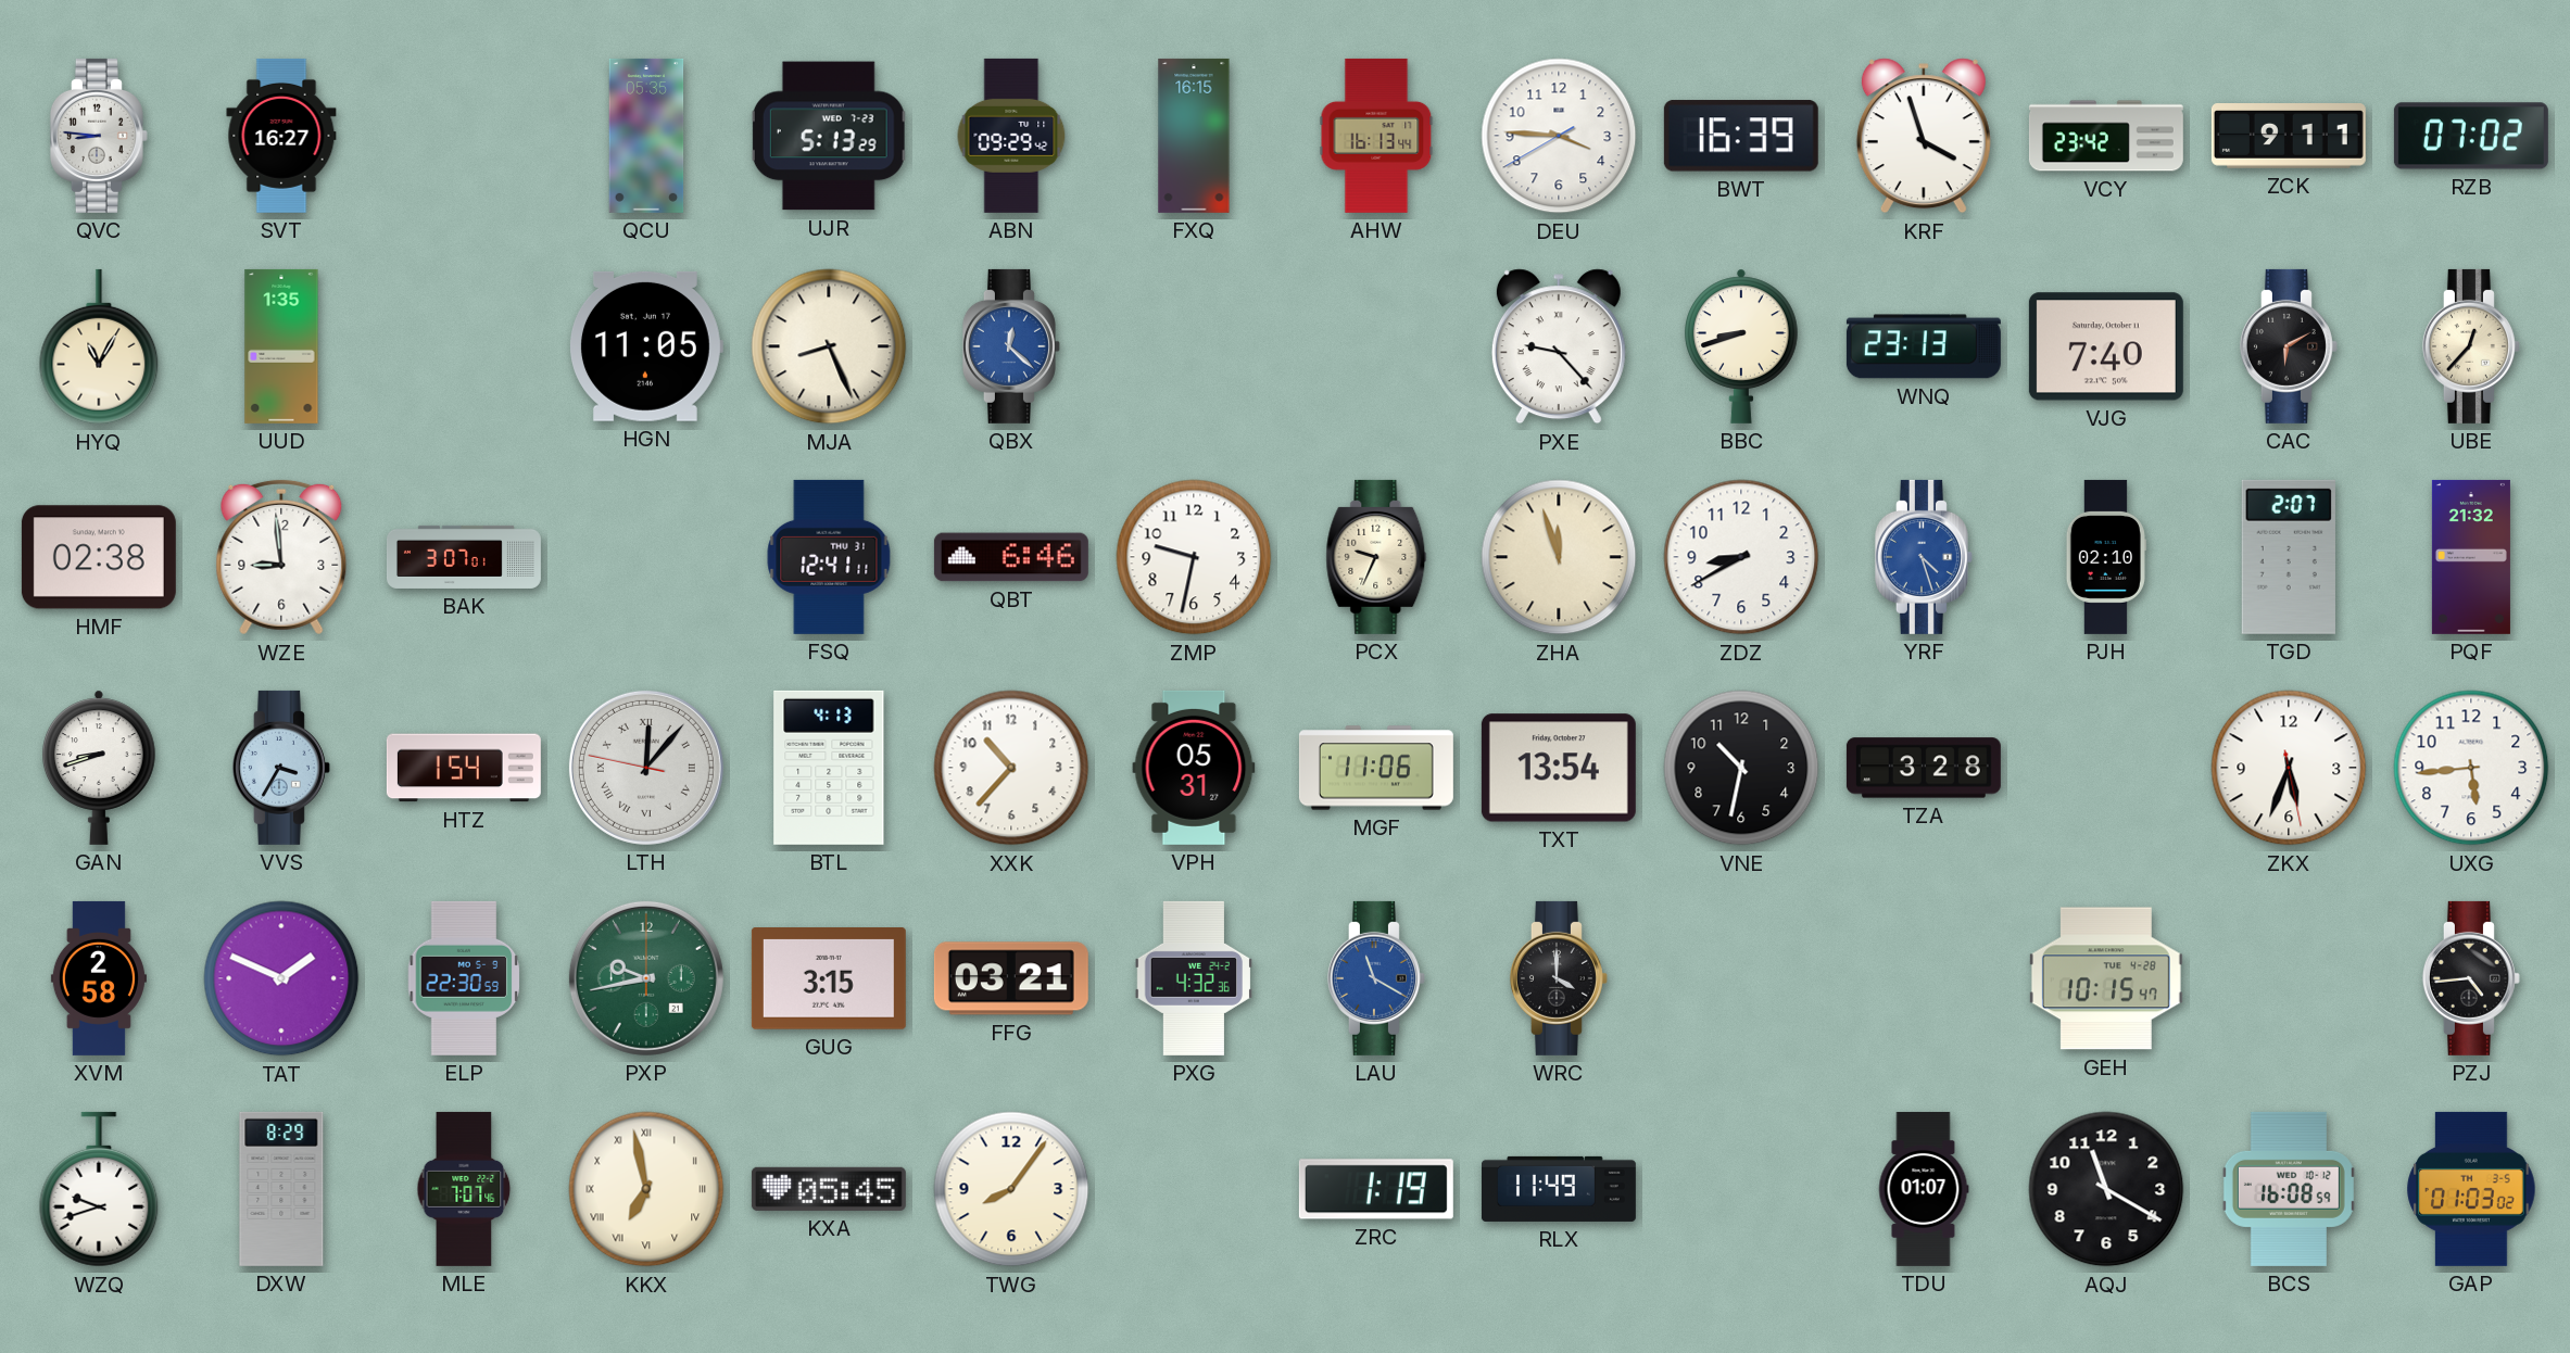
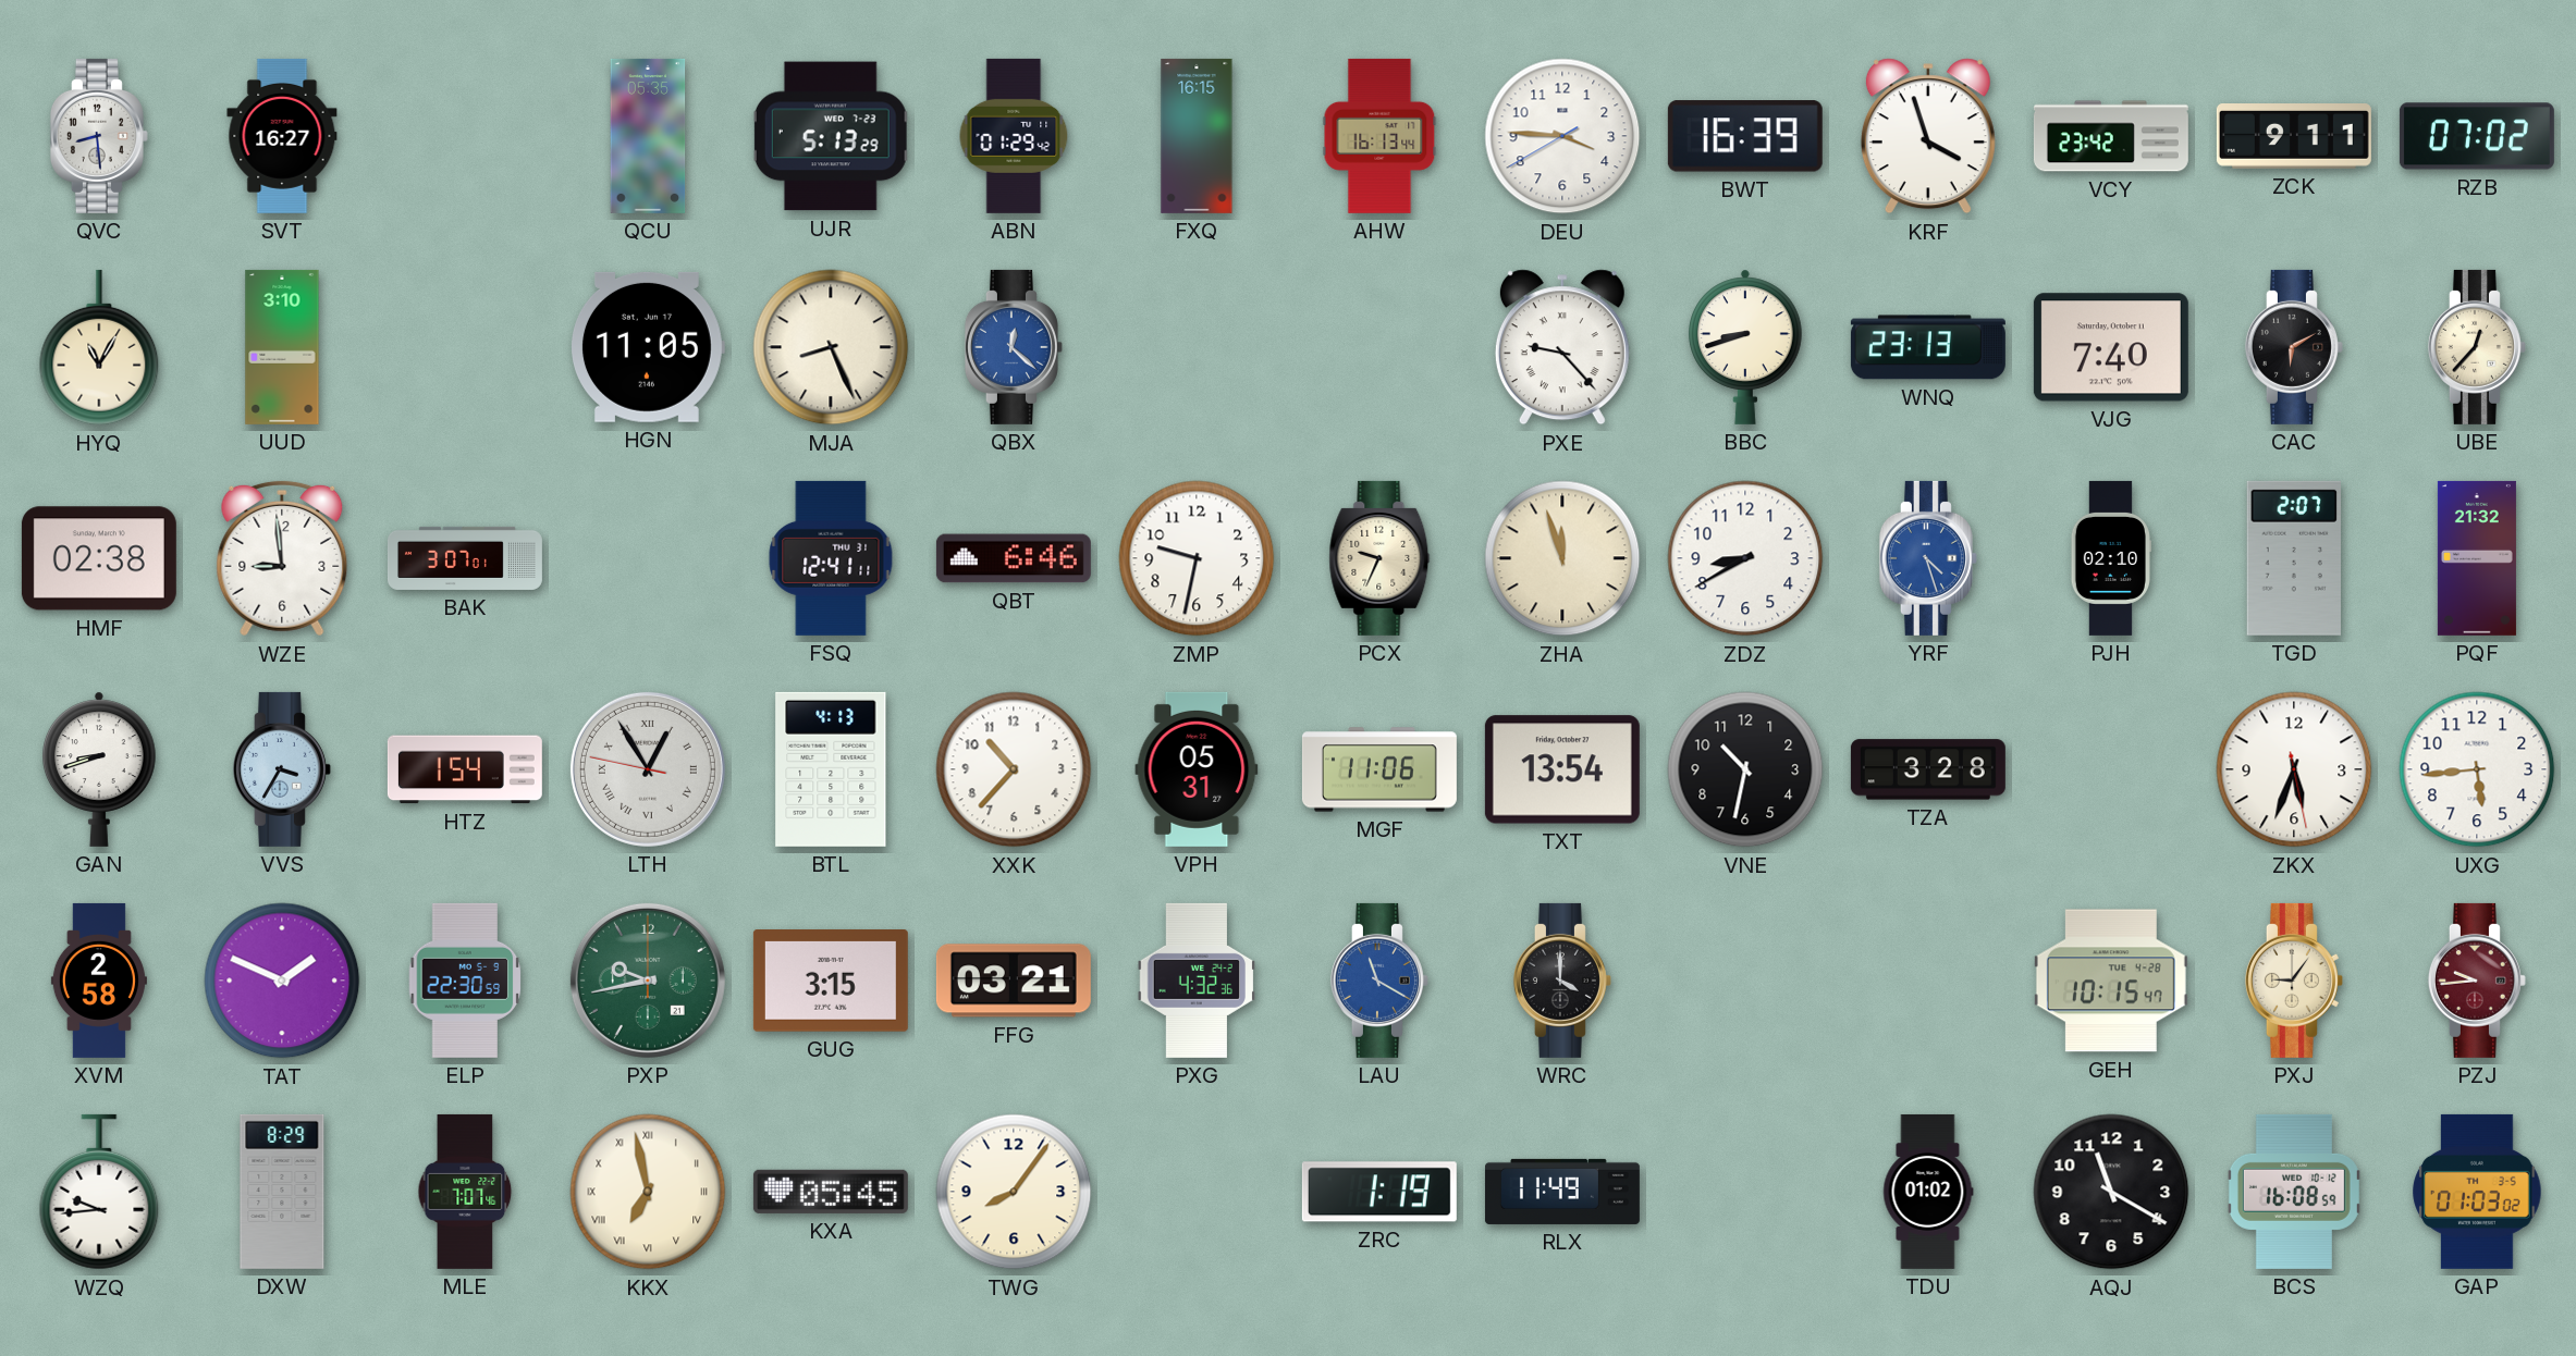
QVC: 8:46 -> 8:29
ABN: 09:29 -> 01:29
UUD: 1:35 -> 3:10
LTH: 12:06 -> 12:54
PXJ: none -> 9:06
PZJ: 4:44 -> 9:44
PZJ dial: black -> burgundy
WZQ: 9:42 -> 9:44
TDU: 01:07 -> 01:02
